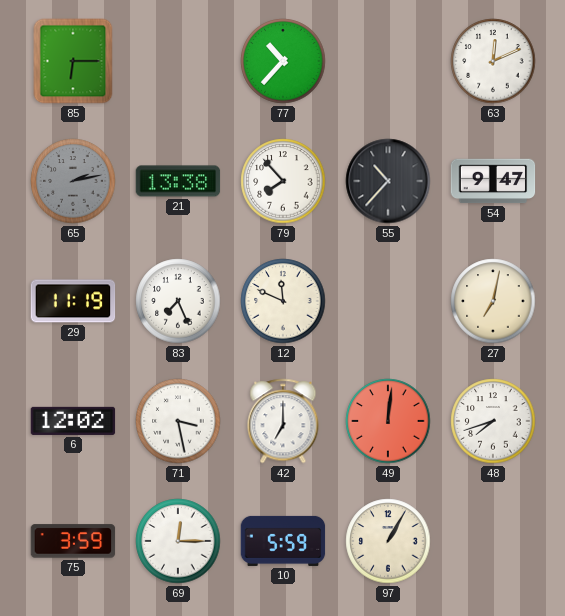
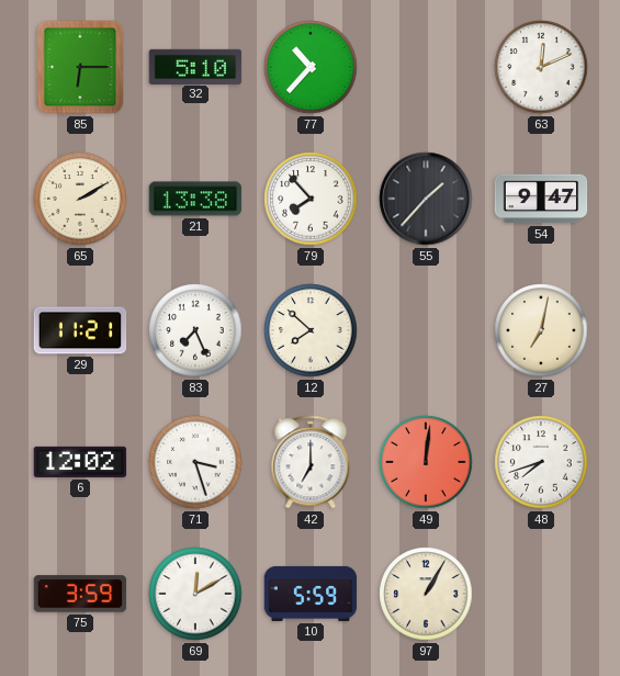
32: none -> 5:10
65: 2:13 -> 2:10
65 dial: grey -> cream
55: 10:37 -> 1:37
29: 11:19 -> 11:21
12: 11:49 -> 7:52
71: 3:28 -> 3:27
69: 12:15 -> 12:10
